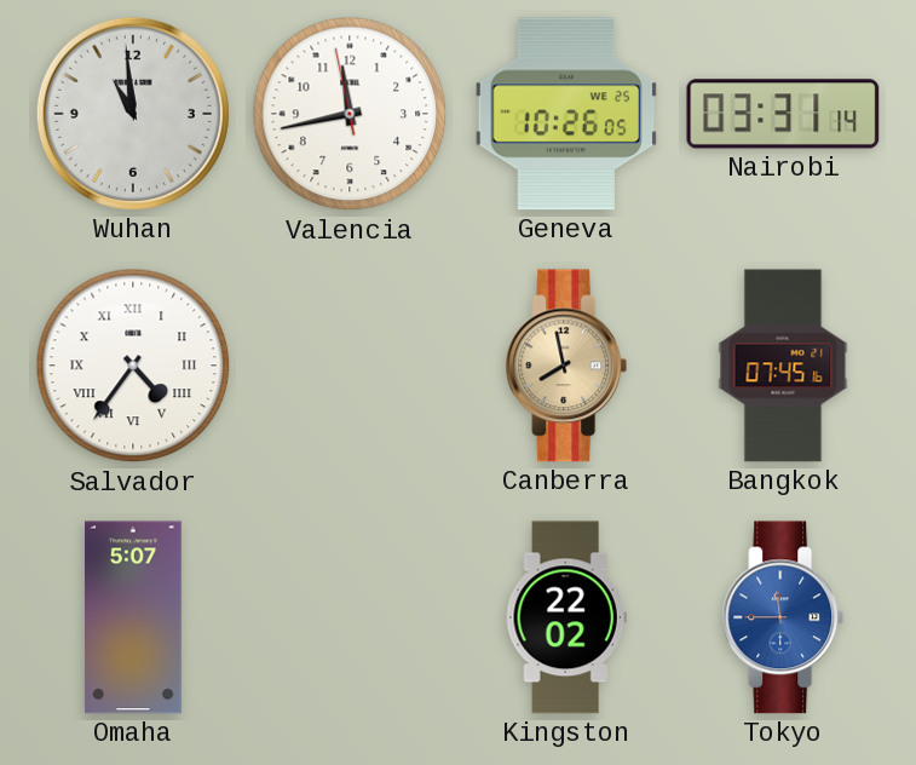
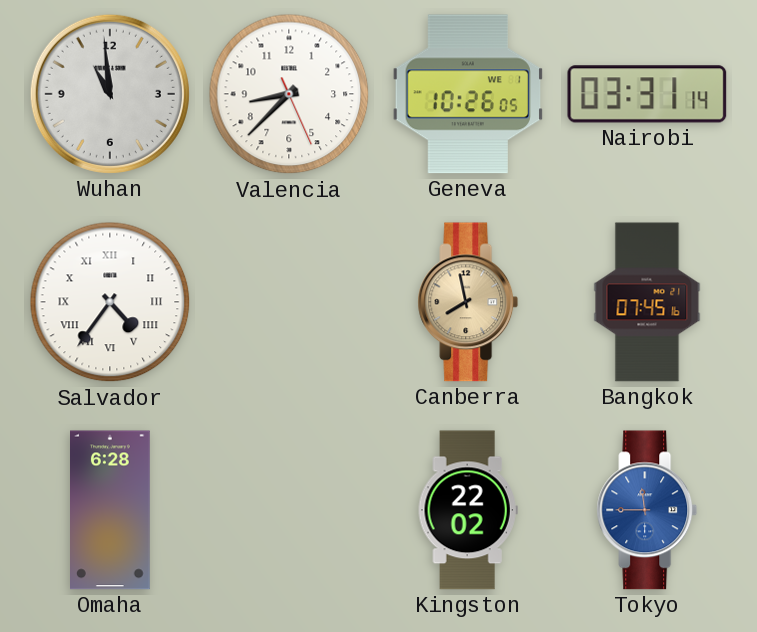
Valencia: 11:42 -> 8:37
Geneva date: WE 25 -> WE 1
Omaha: 5:07 -> 6:28
